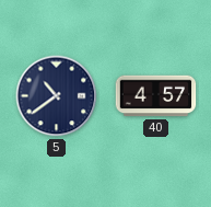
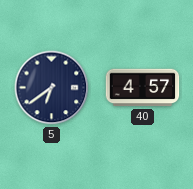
5: 10:39 -> 6:39
